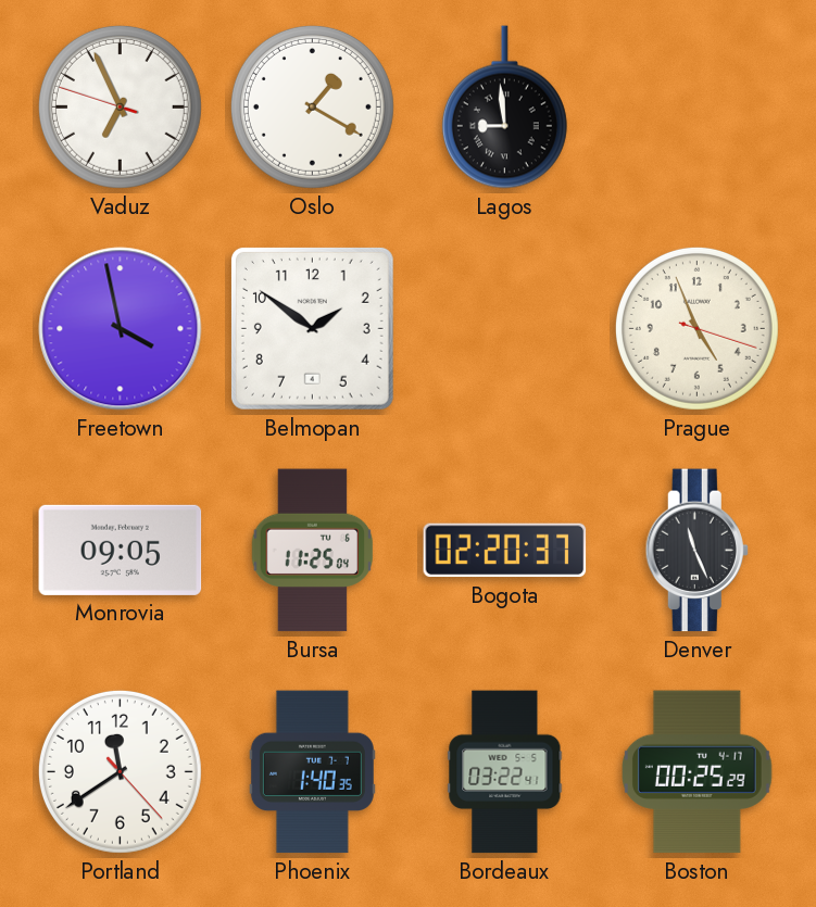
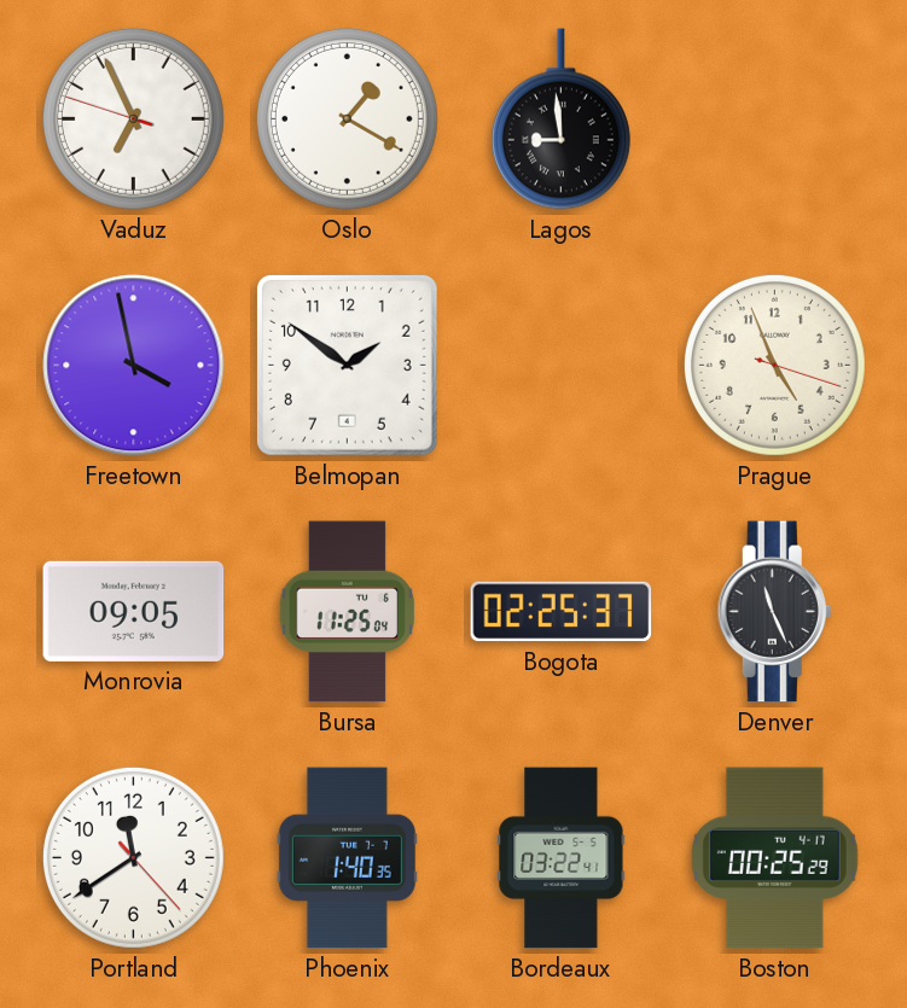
Bogota: 02:20 -> 02:25
